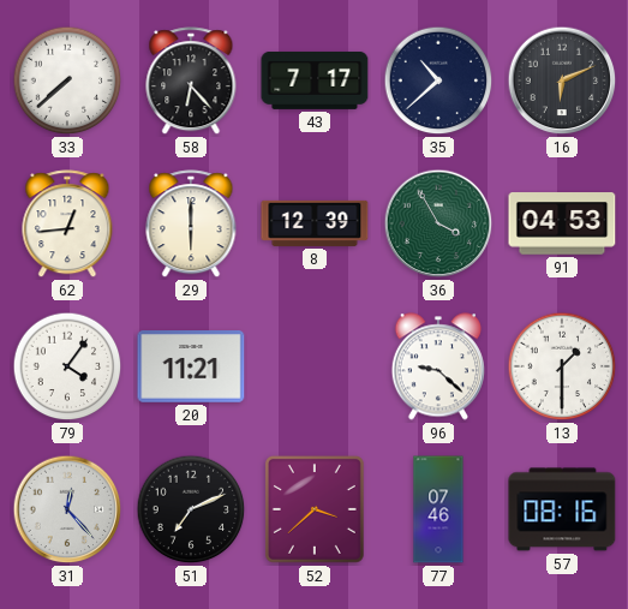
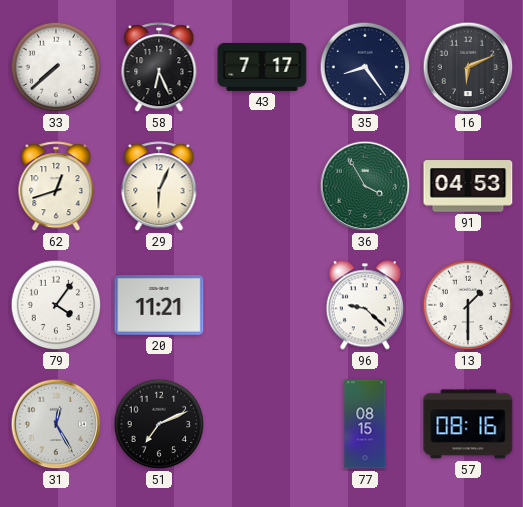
58: 6:23 -> 6:26
35: 10:38 -> 8:24
62: 12:44 -> 12:42
29: 6:00 -> 6:04
8: 12:39 -> none
31: 12:23 -> 12:25
52: 3:38 -> none
77: 07:46 -> 08:15
